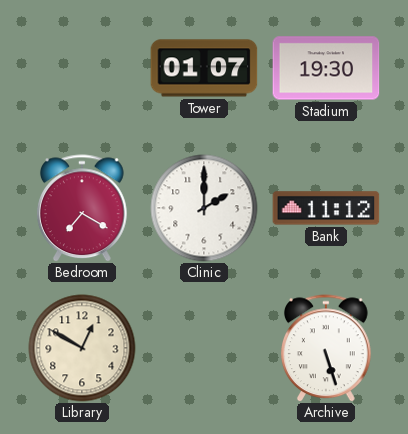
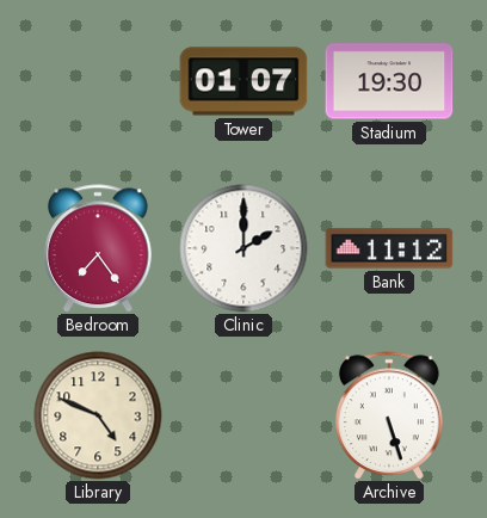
Bedroom: 7:20 -> 7:24
Library: 12:50 -> 4:49
